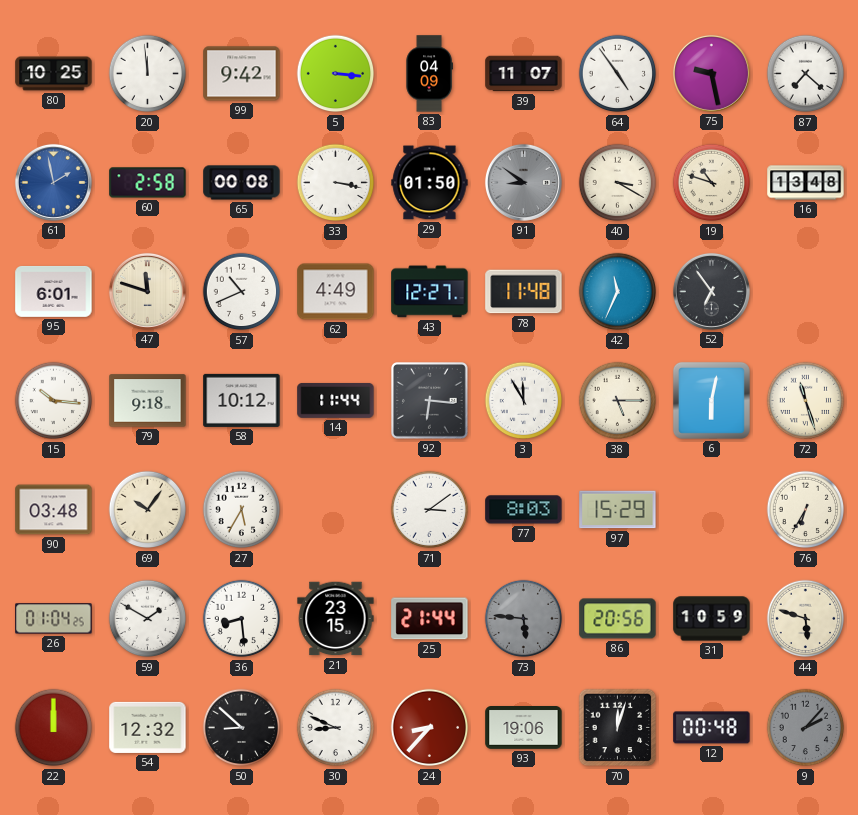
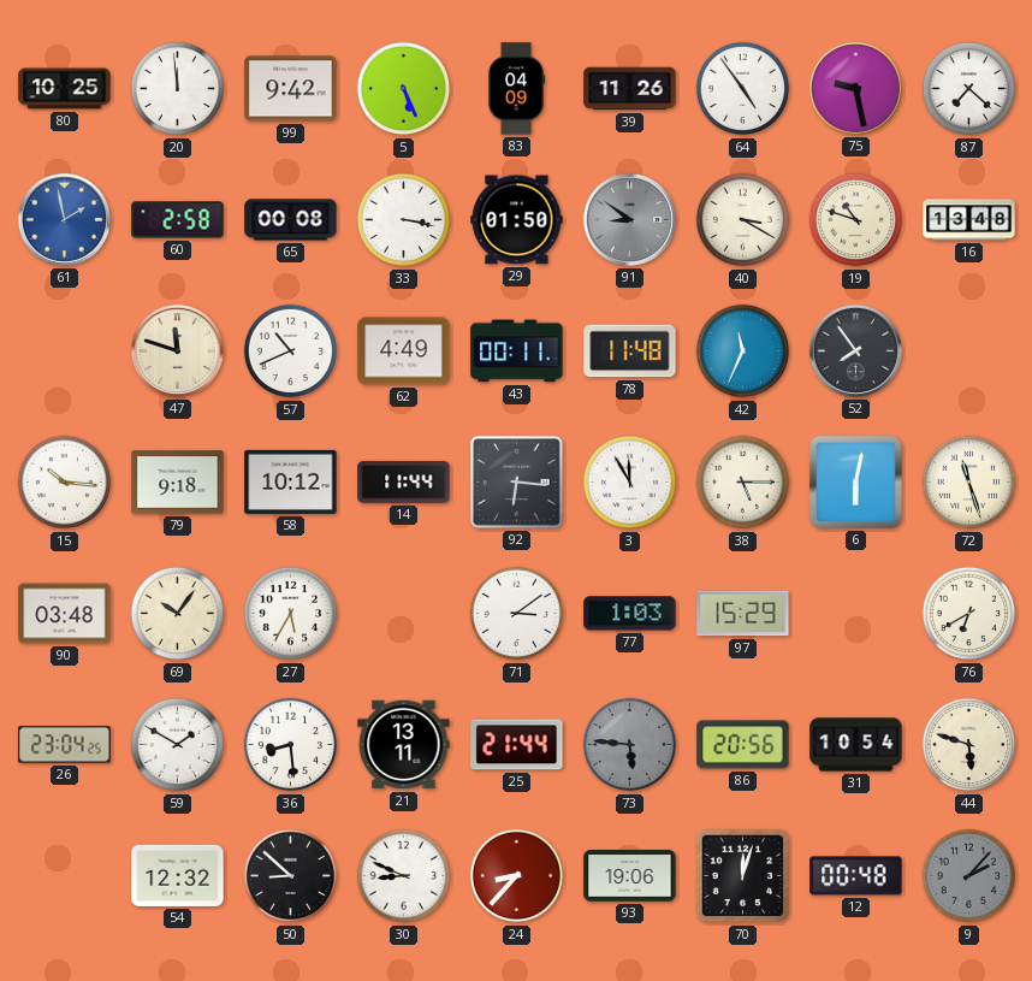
5: 3:16 -> 5:26
39: 11:07 -> 11:26
95: 6:01 -> none
43: 12:27 -> 00:11
52: 6:54 -> 7:54
77: 8:03 -> 1:03
76: 6:35 -> 6:40
26: 01:04 -> 23:04
21: 23:15 -> 13:11
31: 10:59 -> 10:54
22: 12:00 -> none
